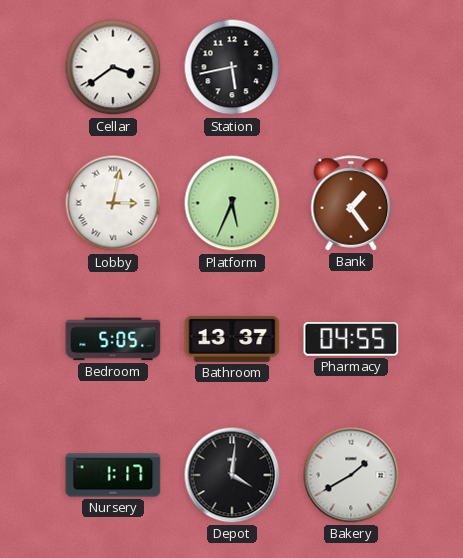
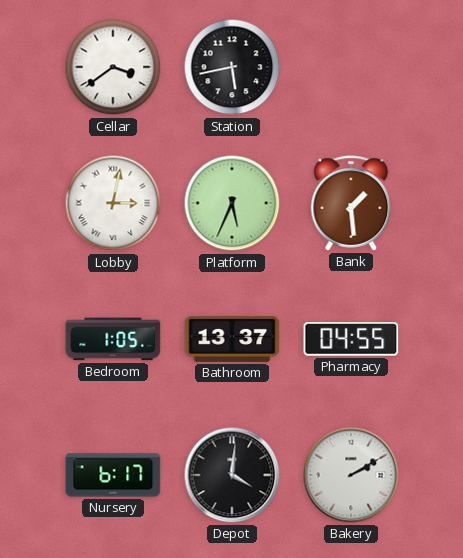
Bank: 1:24 -> 1:29
Bedroom: 5:05 -> 1:05
Nursery: 1:17 -> 6:17
Bakery: 1:40 -> 2:10
